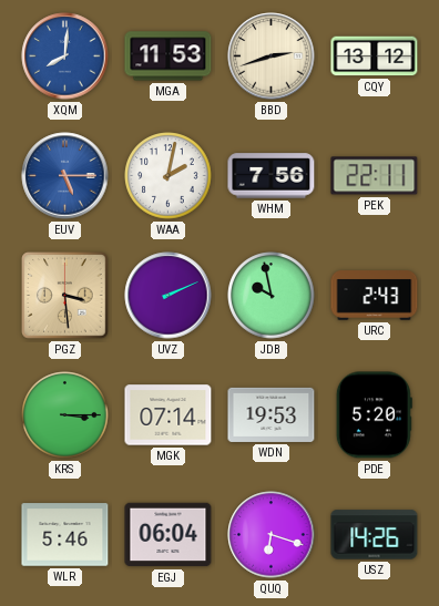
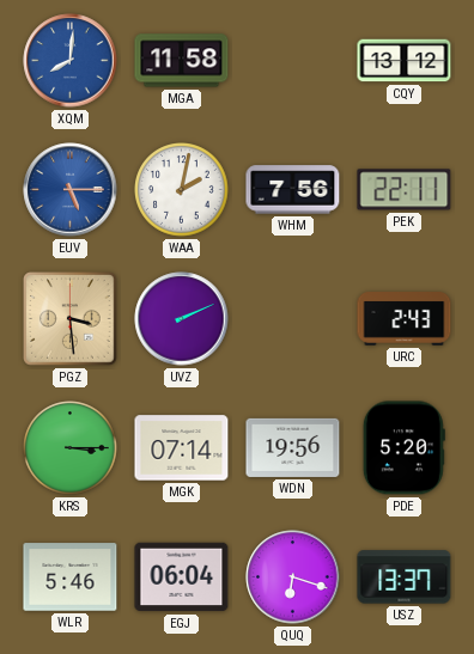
MGA: 11:53 -> 11:58
BBD: 2:42 -> none
JDB: 9:58 -> none
WDN: 19:53 -> 19:56
USZ: 14:26 -> 13:37
